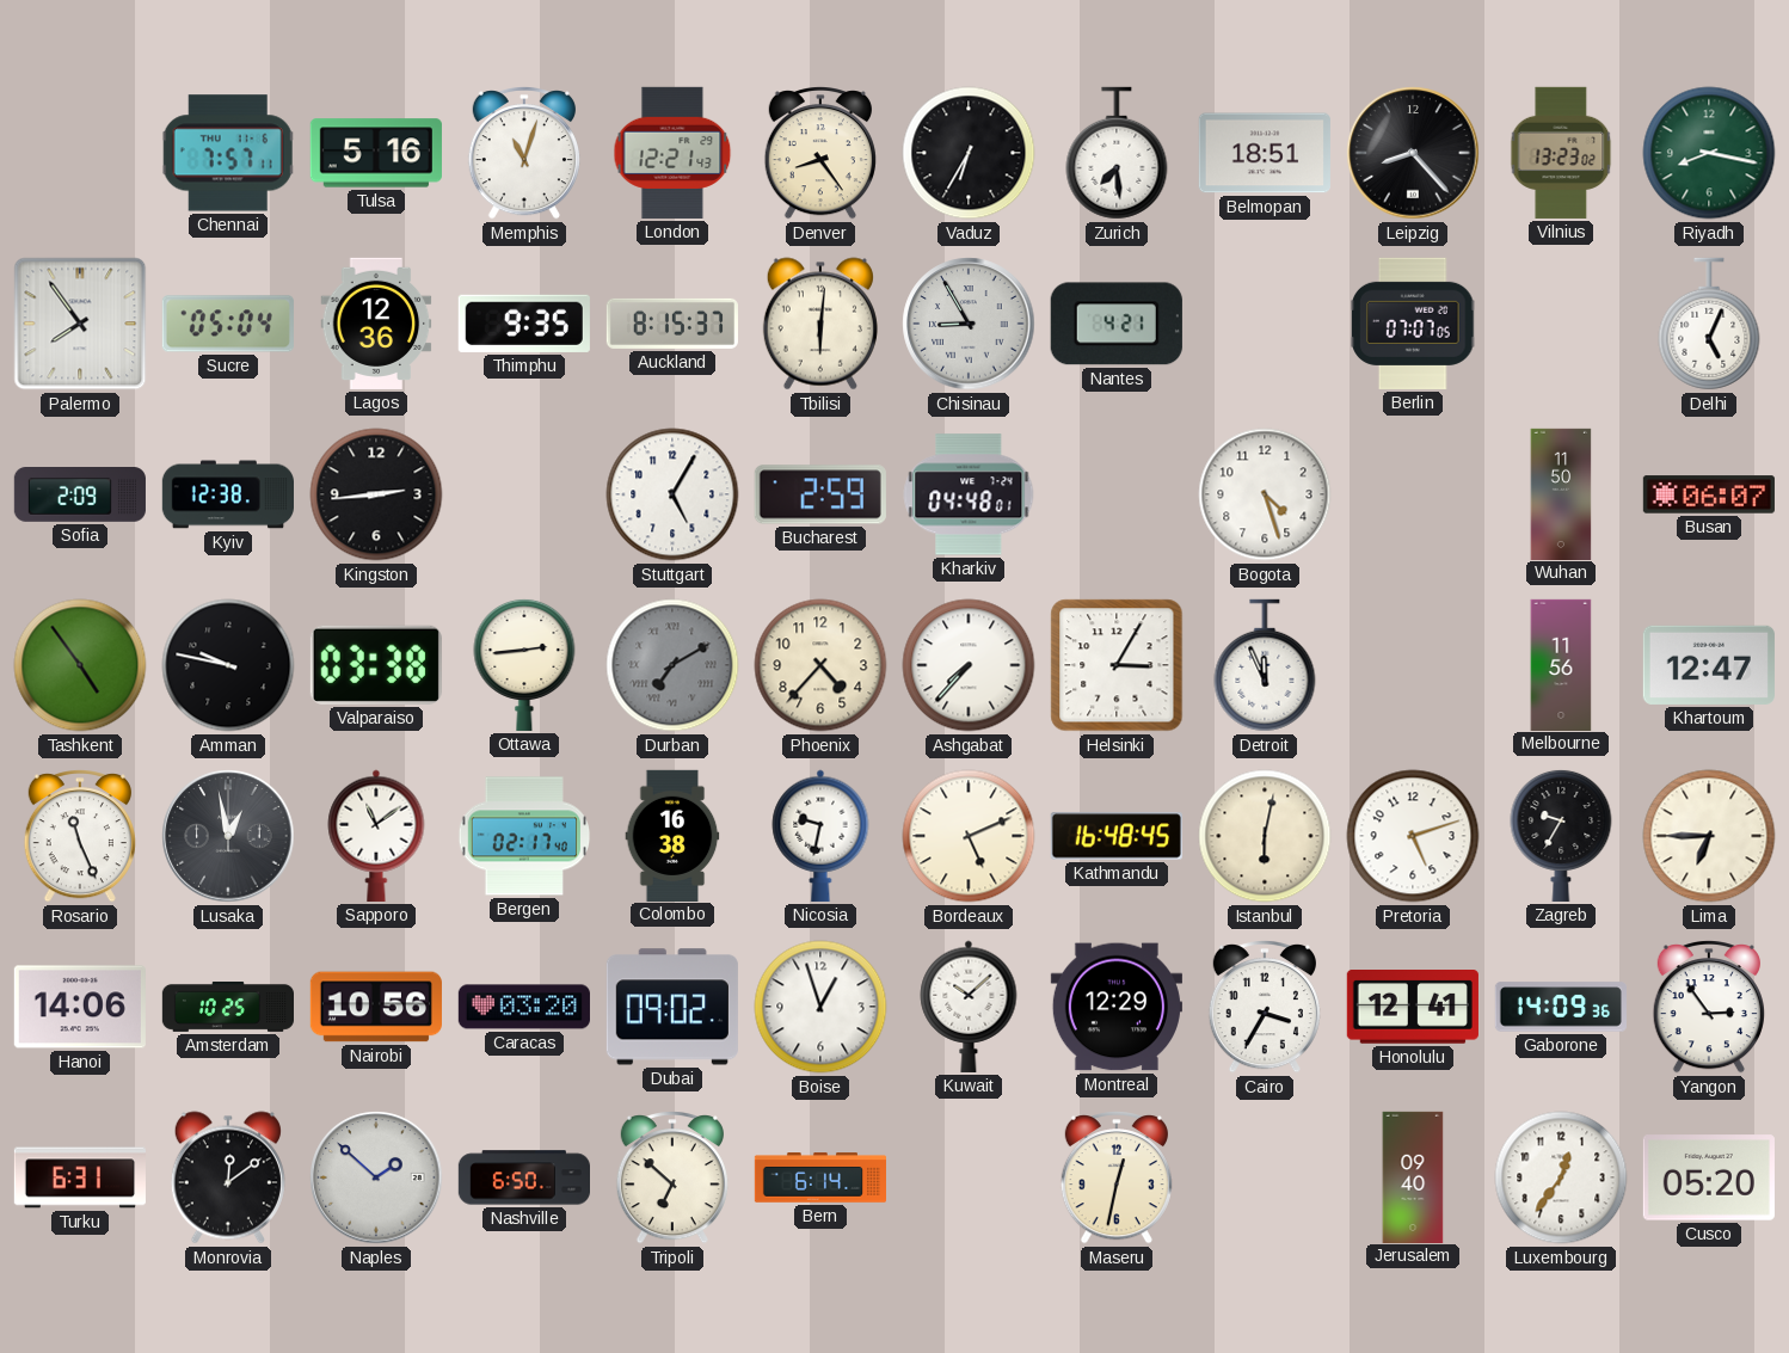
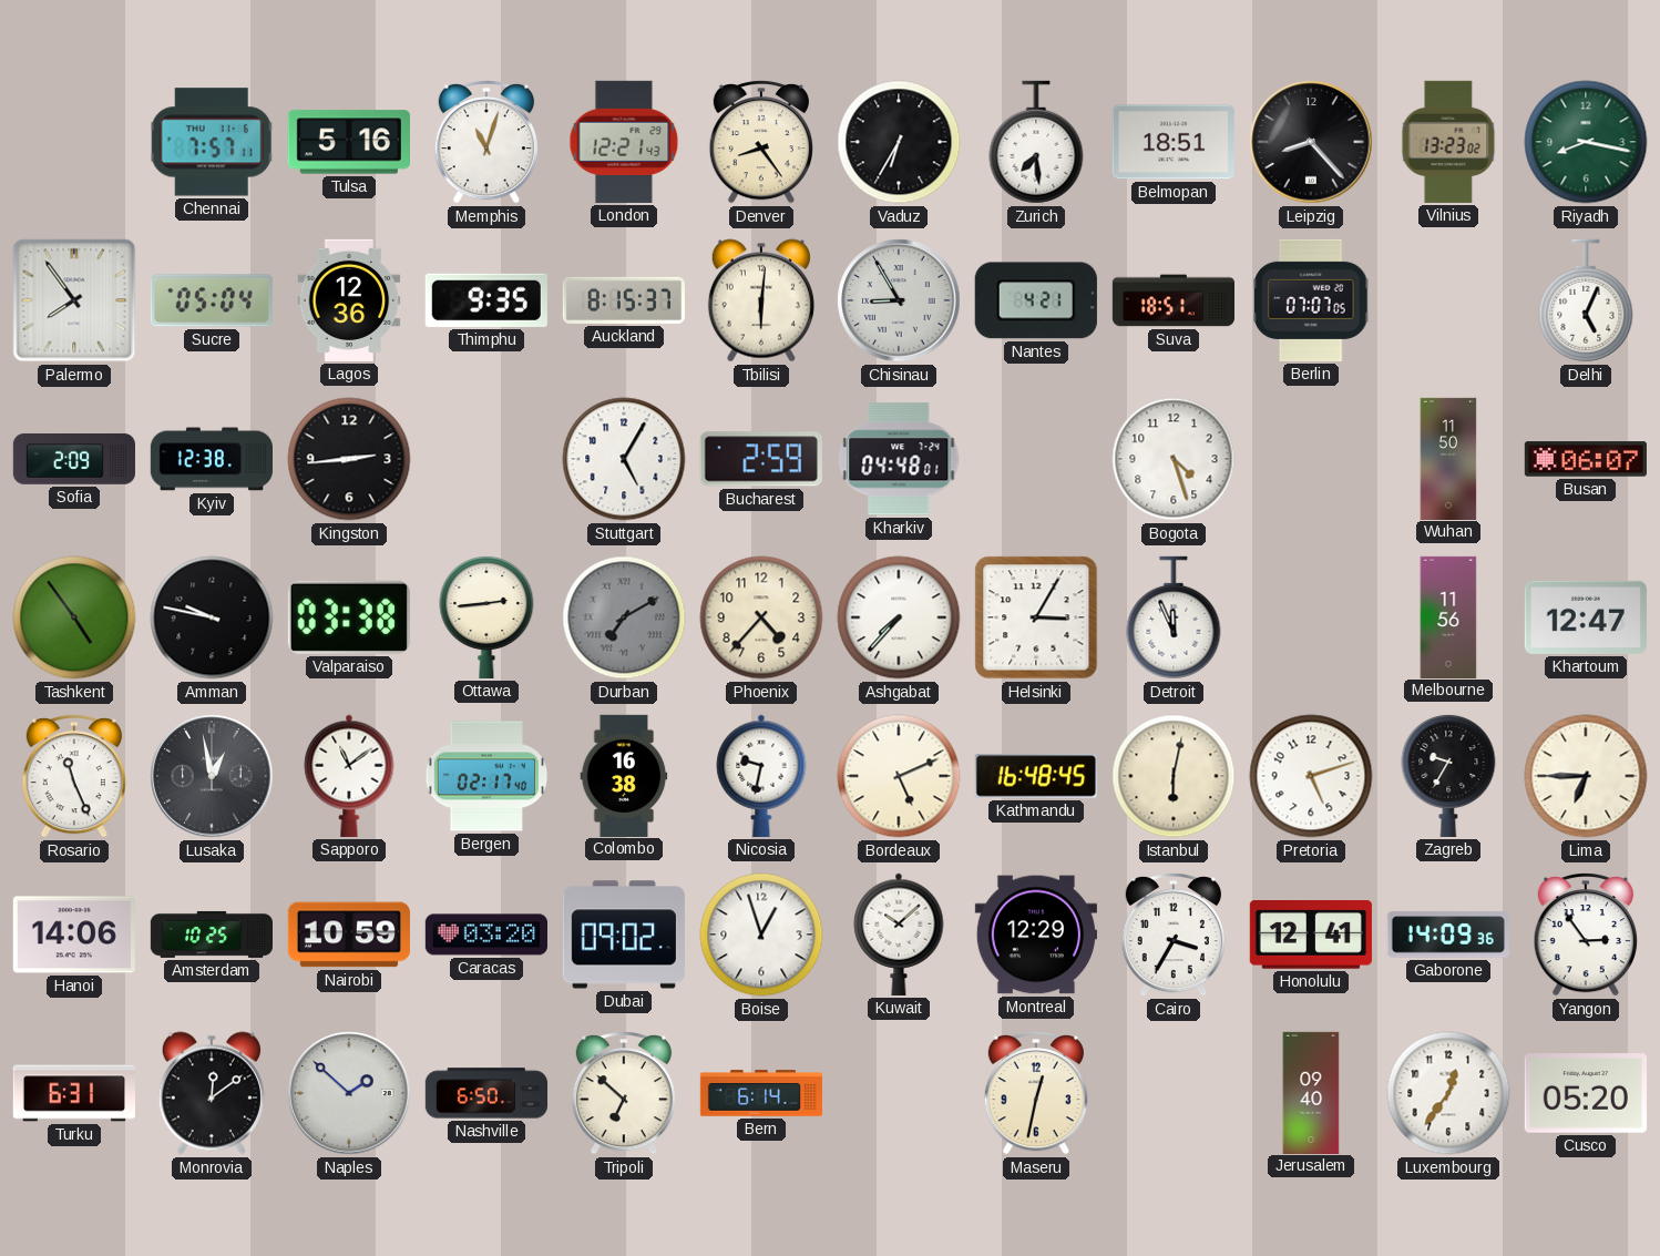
Suva: none -> 18:51
Nairobi: 10:56 -> 10:59
